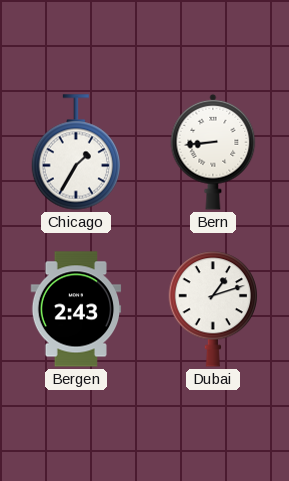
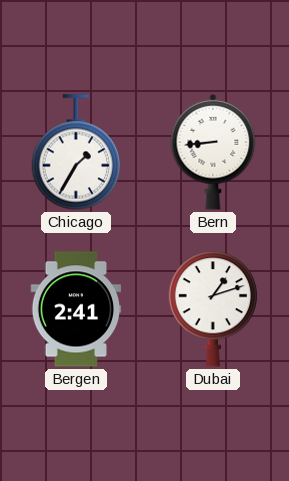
Bergen: 2:43 -> 2:41
